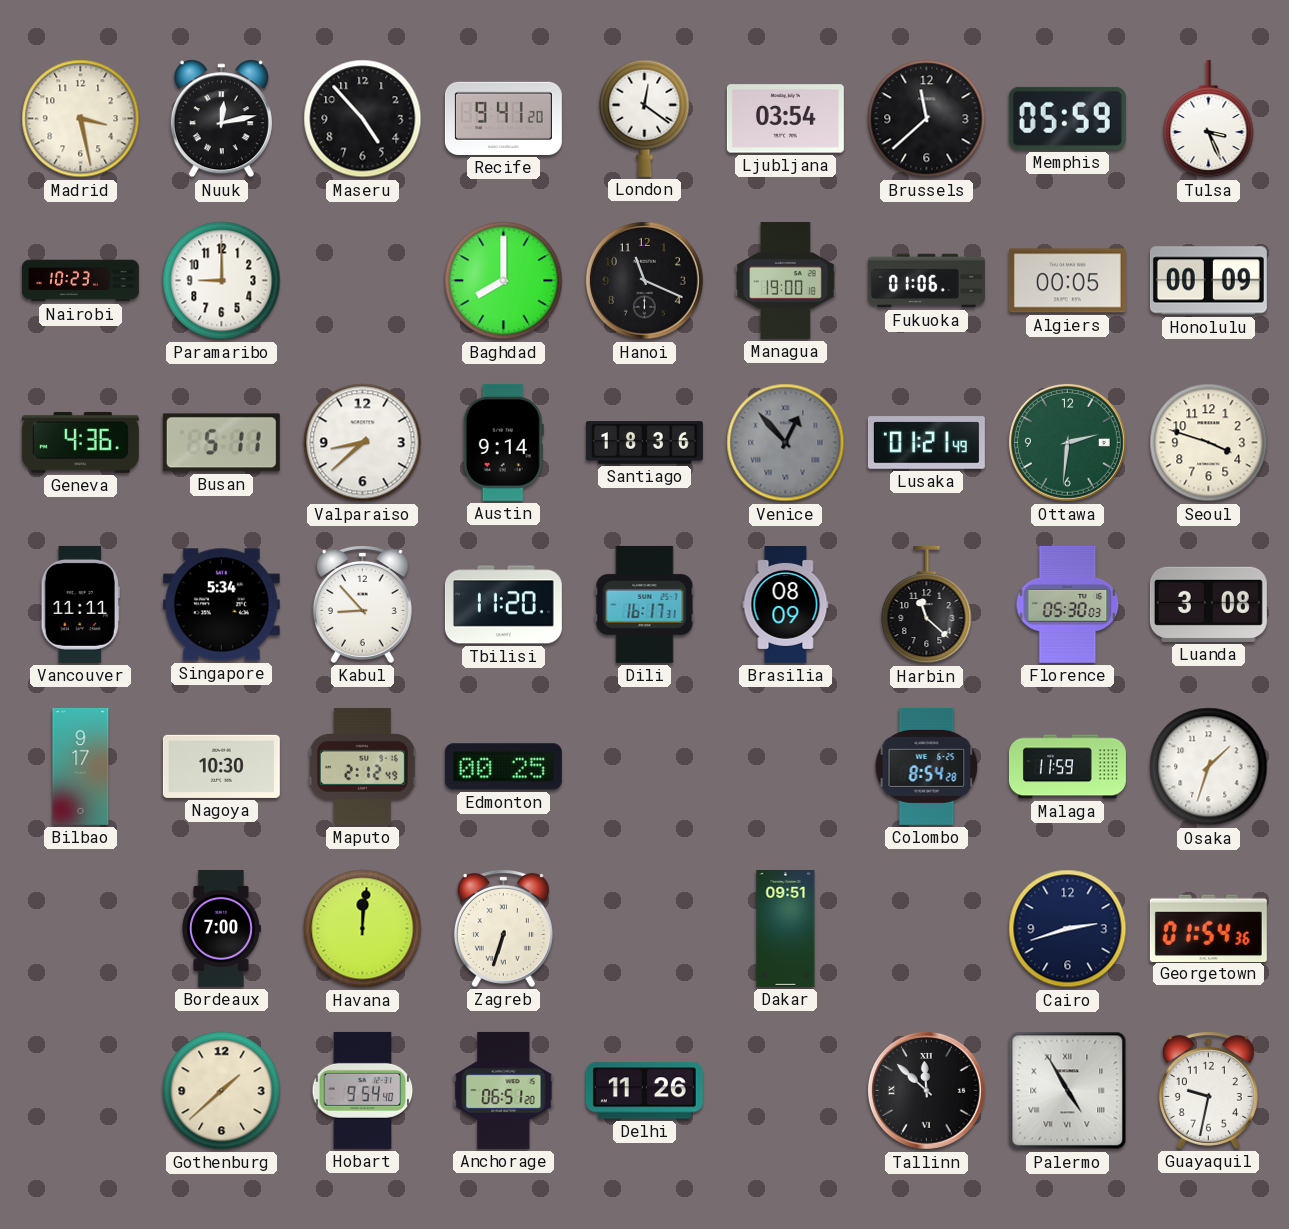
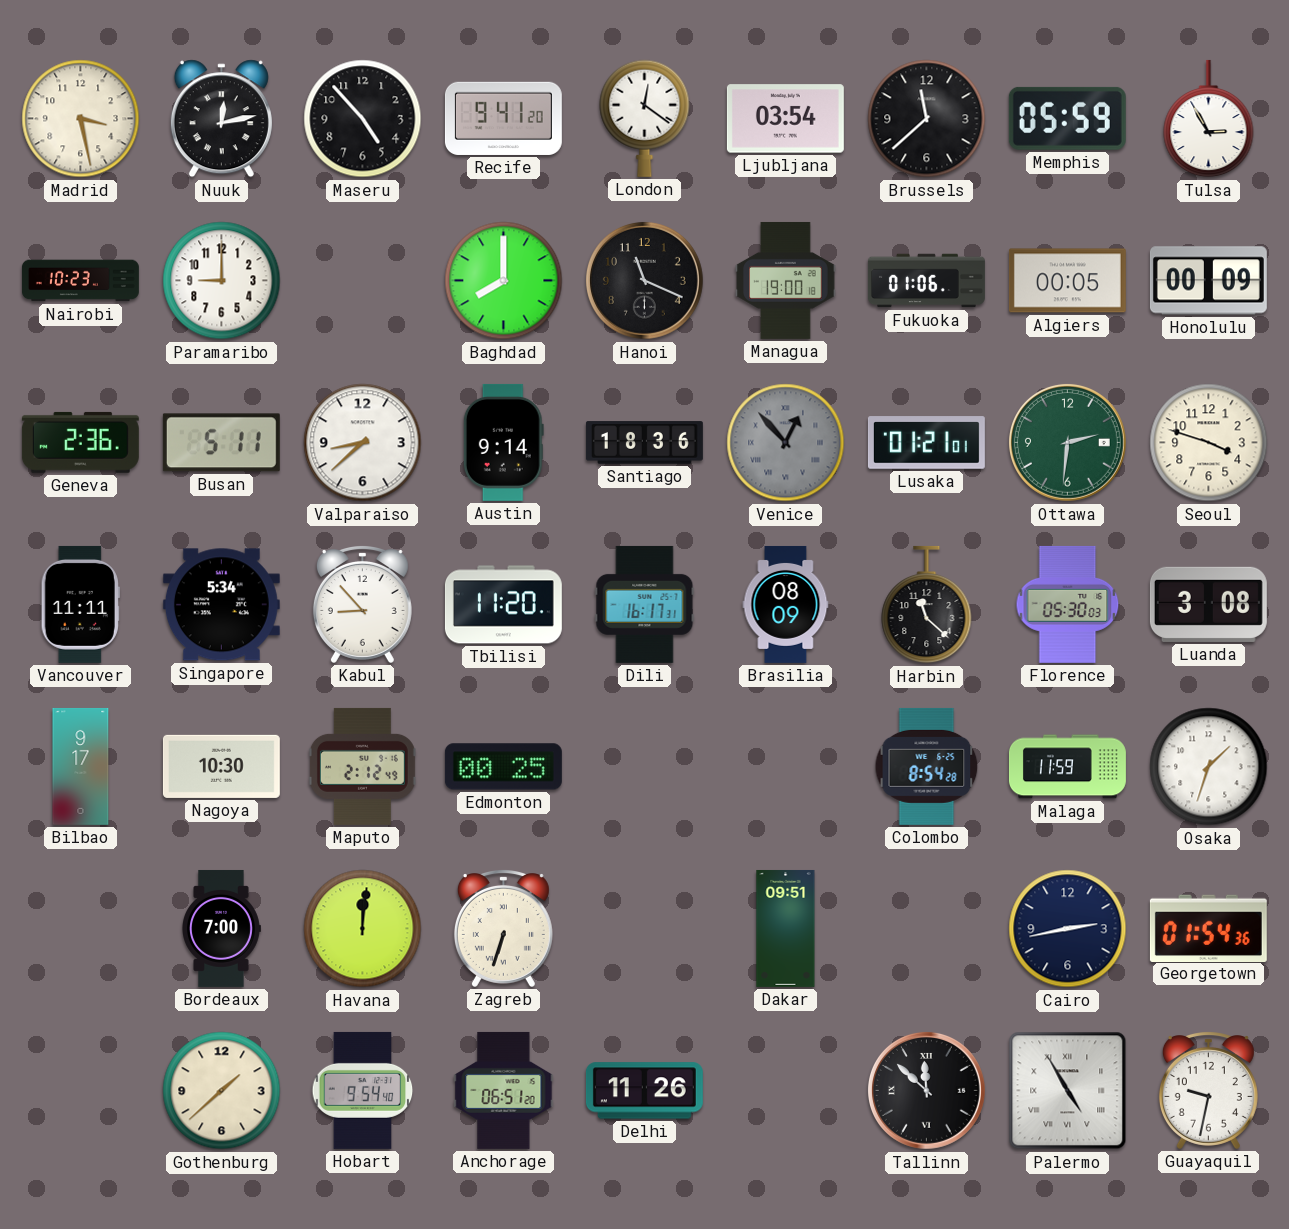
Tulsa: 3:26 -> 2:55
Geneva: 4:36 -> 2:36
Lusaka: 01:21:49 -> 01:21:01
Cairo: 2:42 -> 2:43
